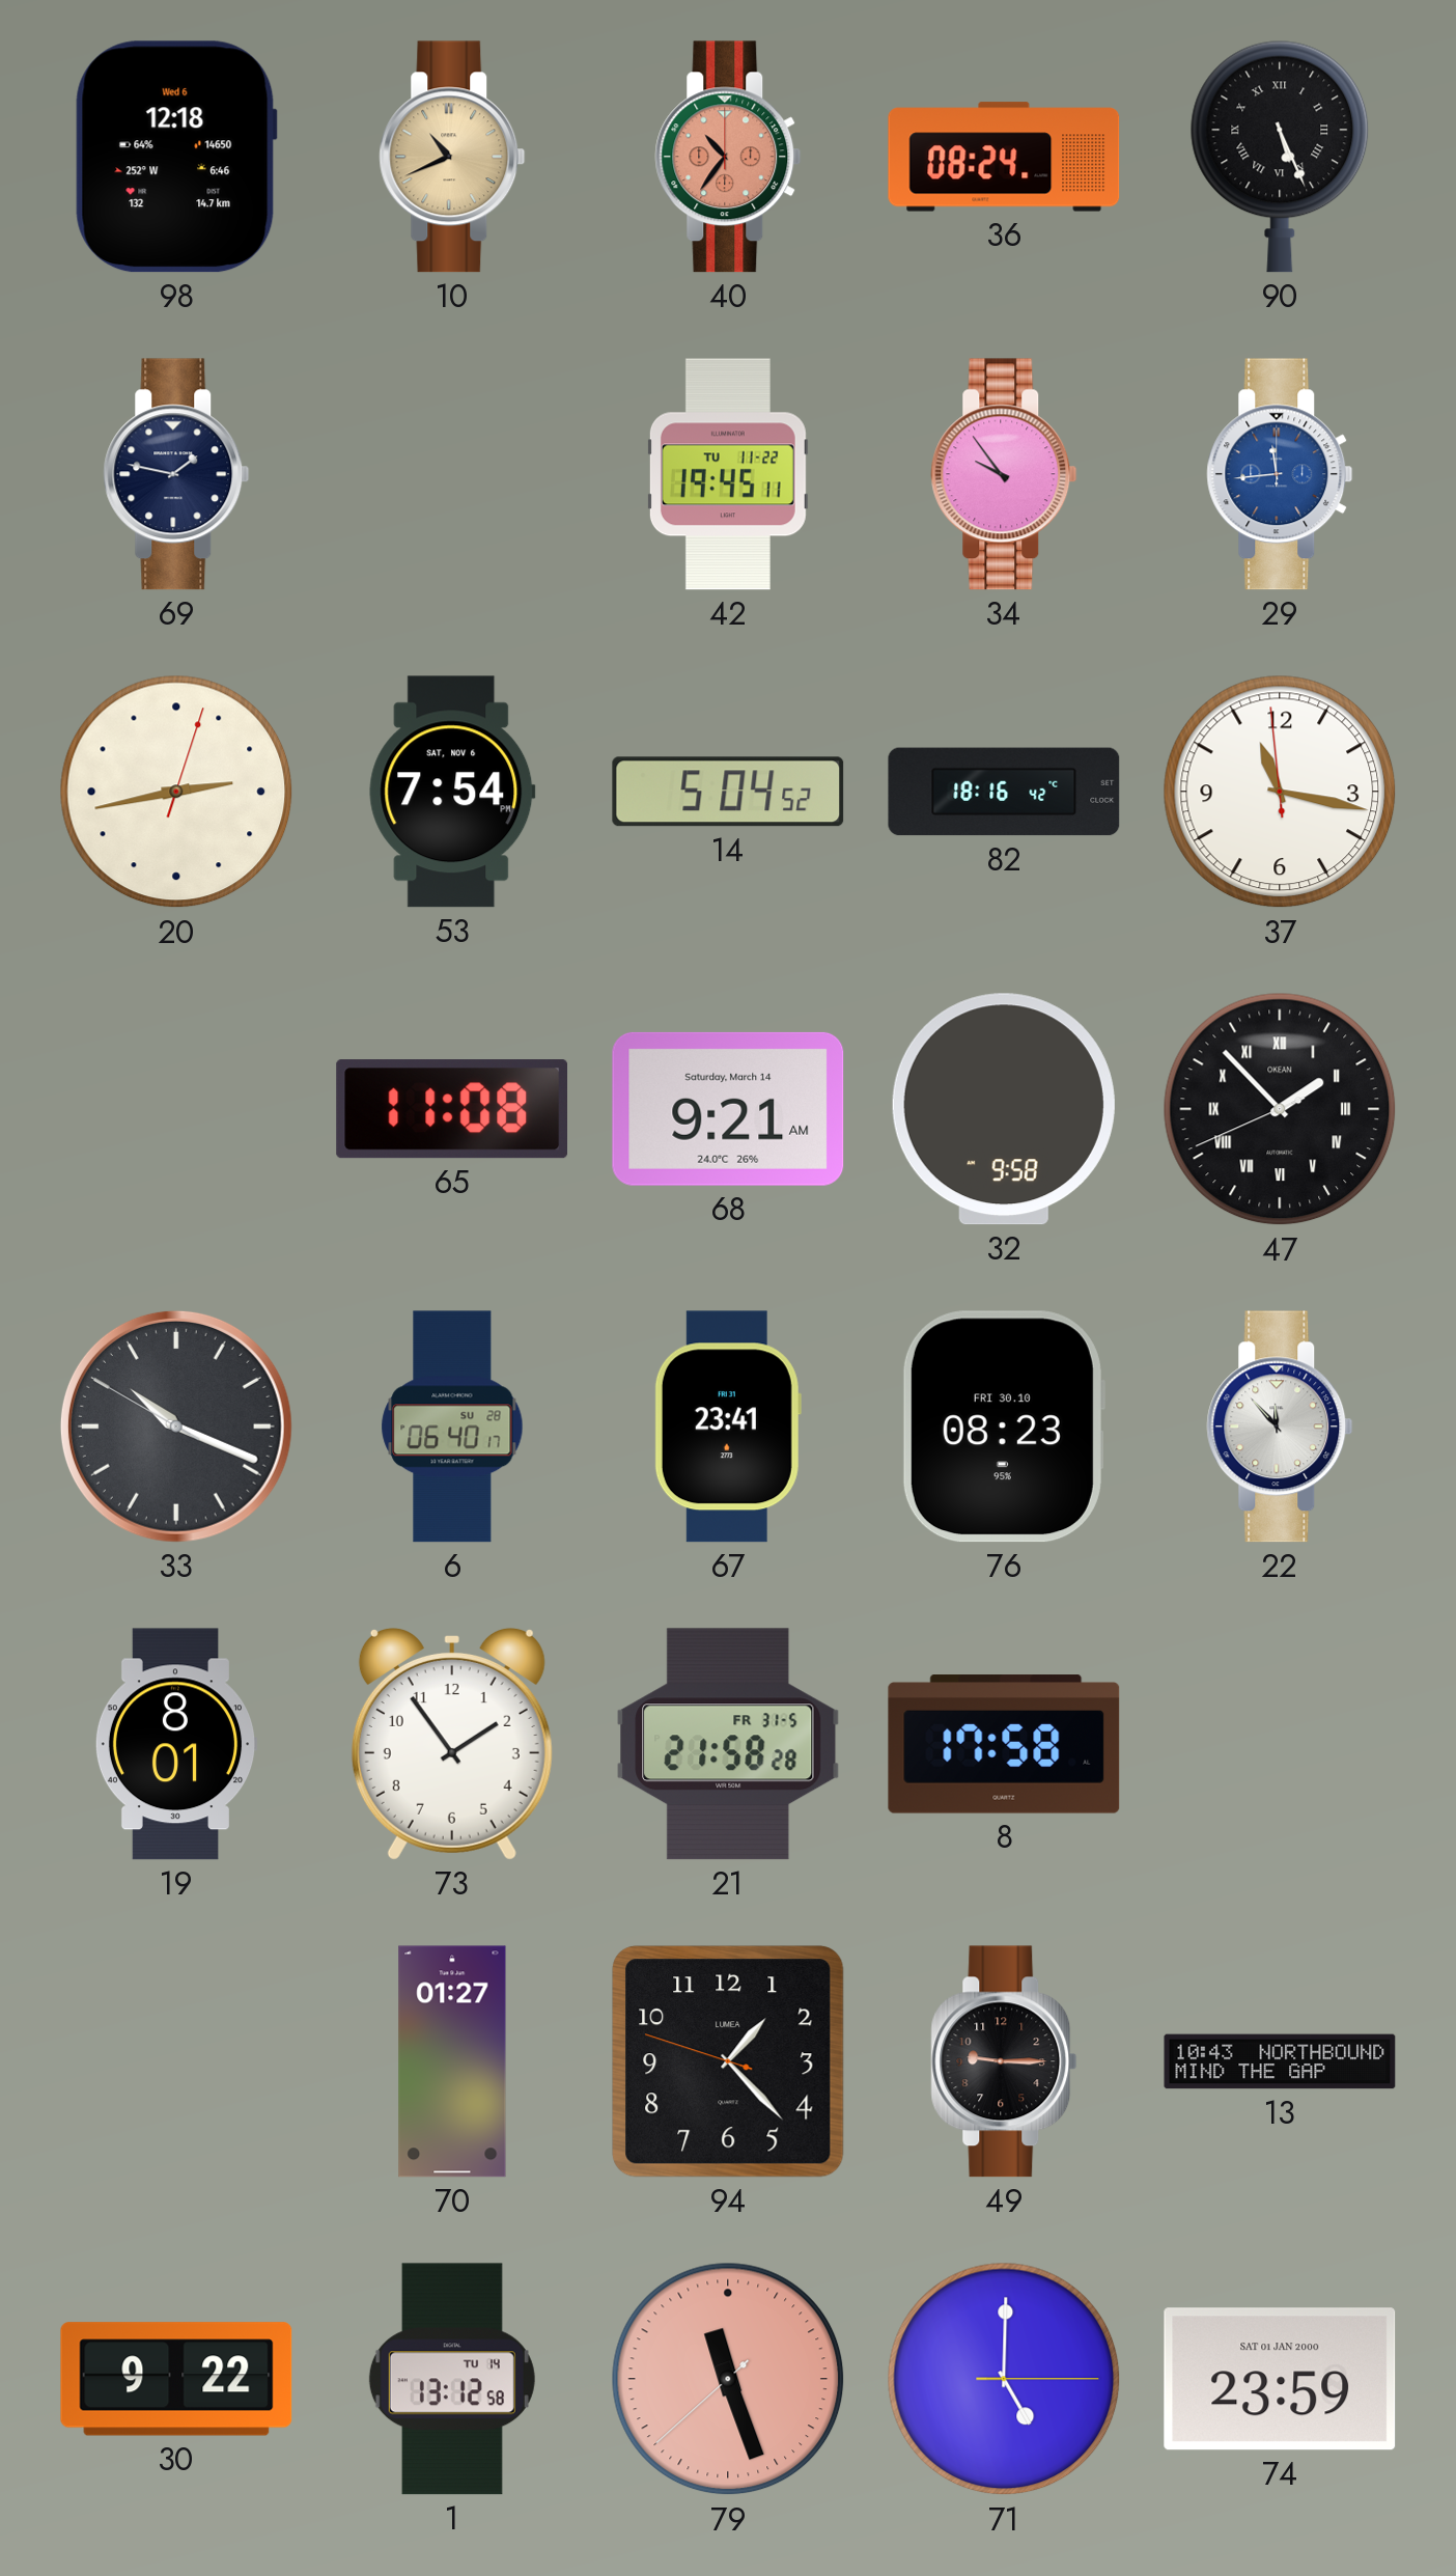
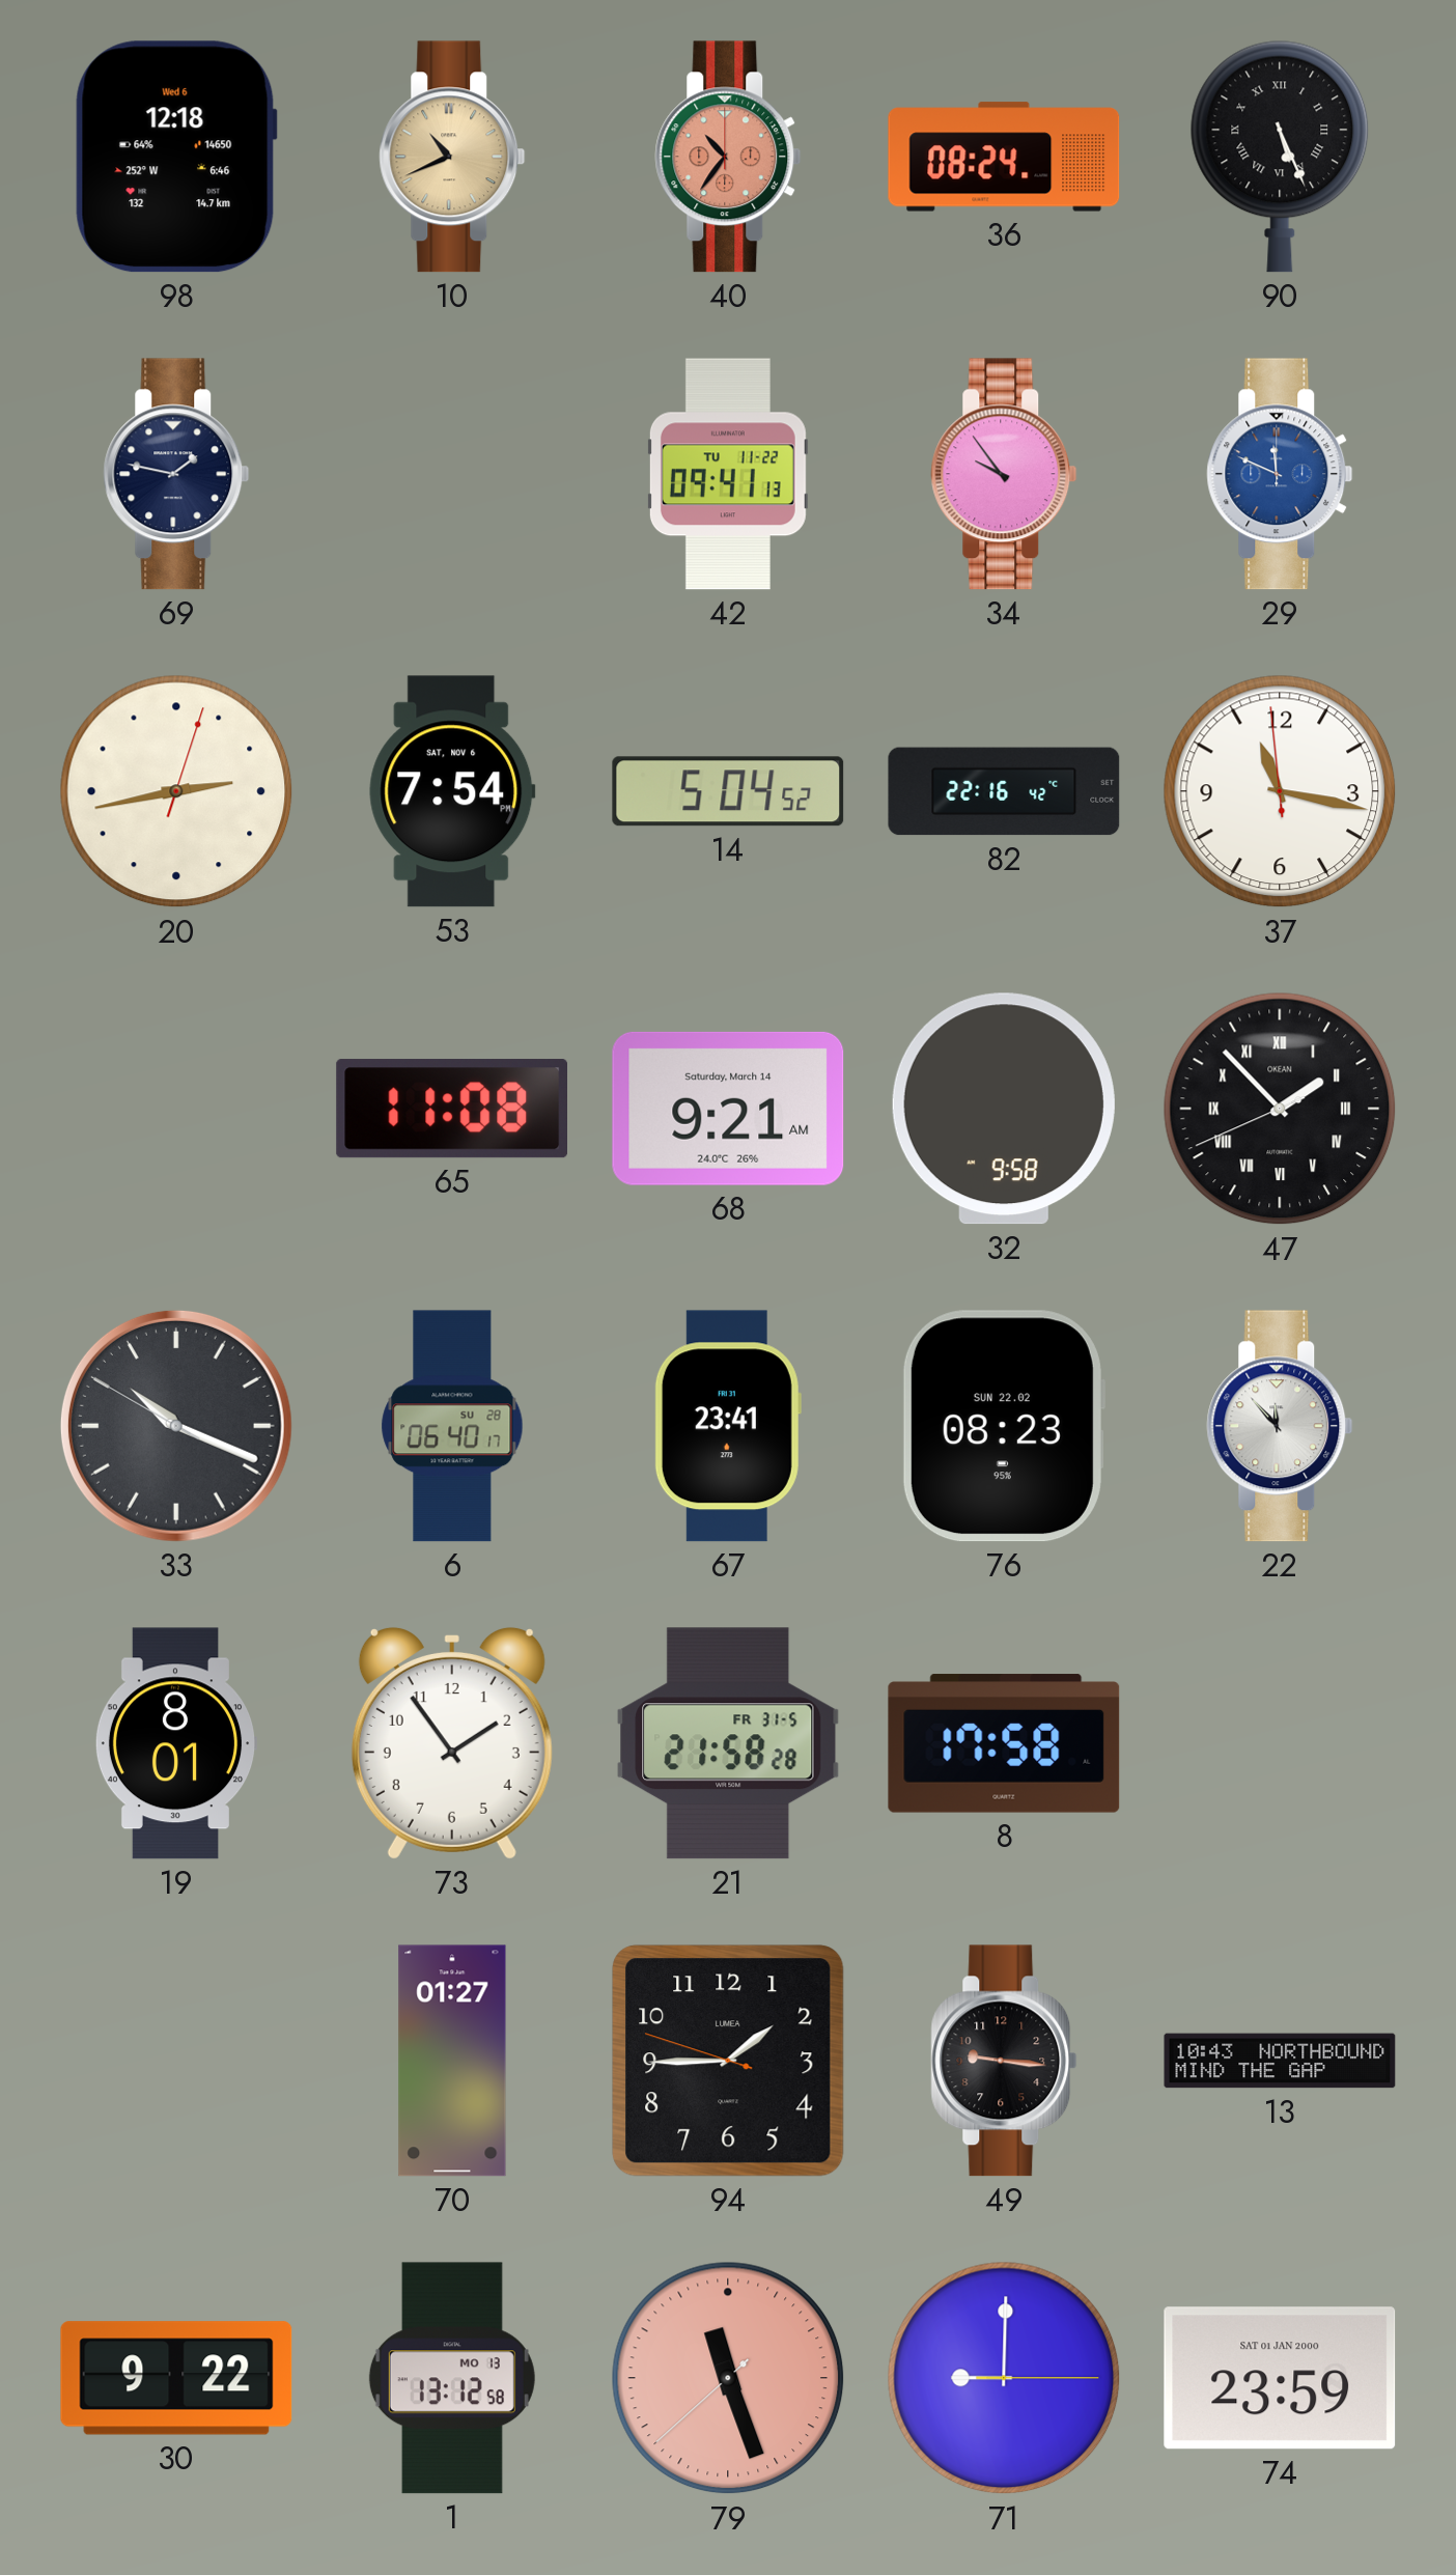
42: 19:45 -> 09:41
29: 11:44 -> 11:49
82: 18:16 -> 22:16
76 date: FRI 30.10 -> SUN 22.02
94: 1:22 -> 1:44
49: 9:15 -> 9:16
1 date: TU 14 -> MO 13
71: 5:00 -> 9:00
